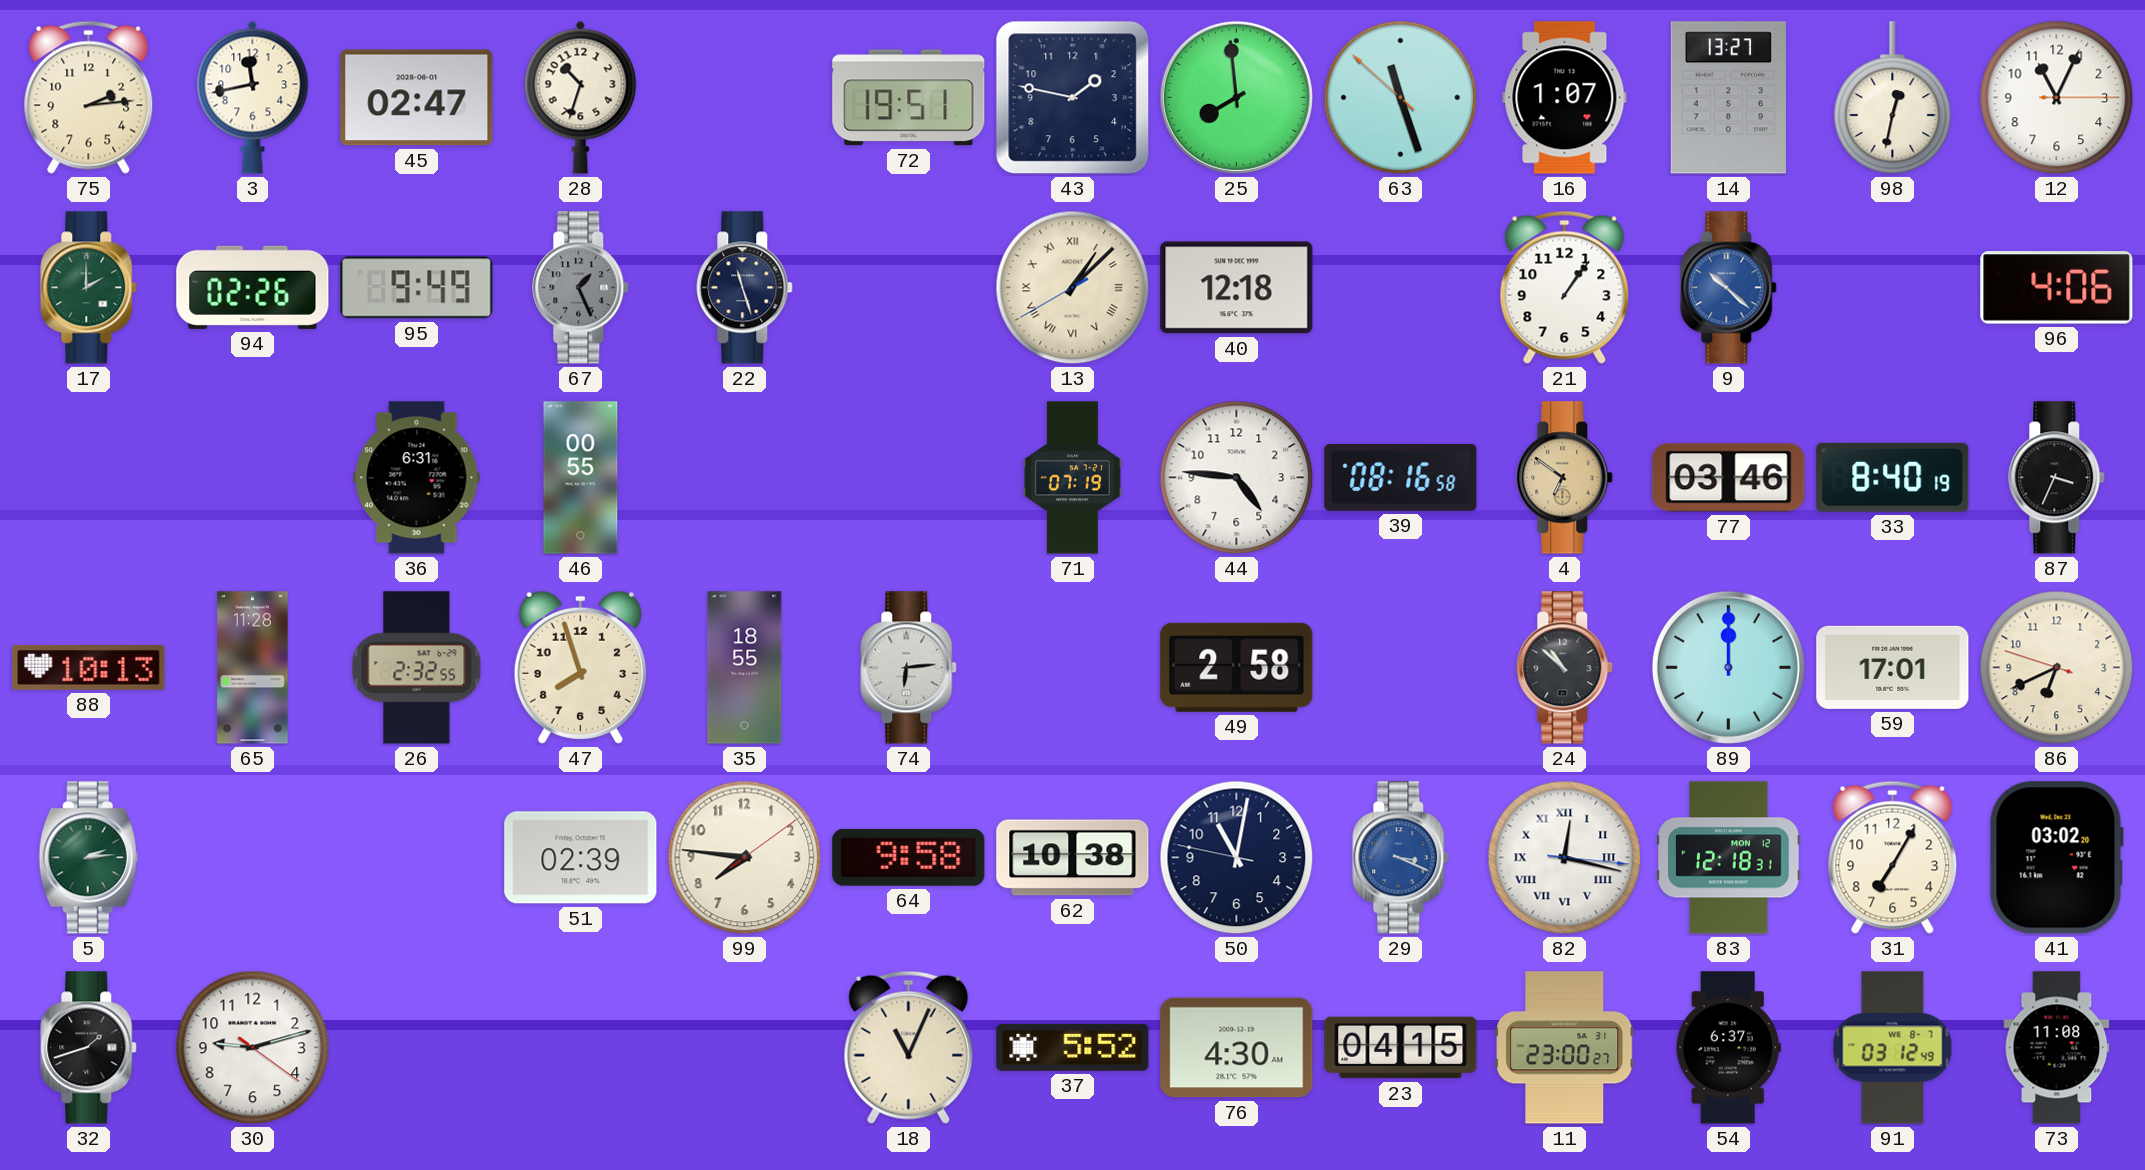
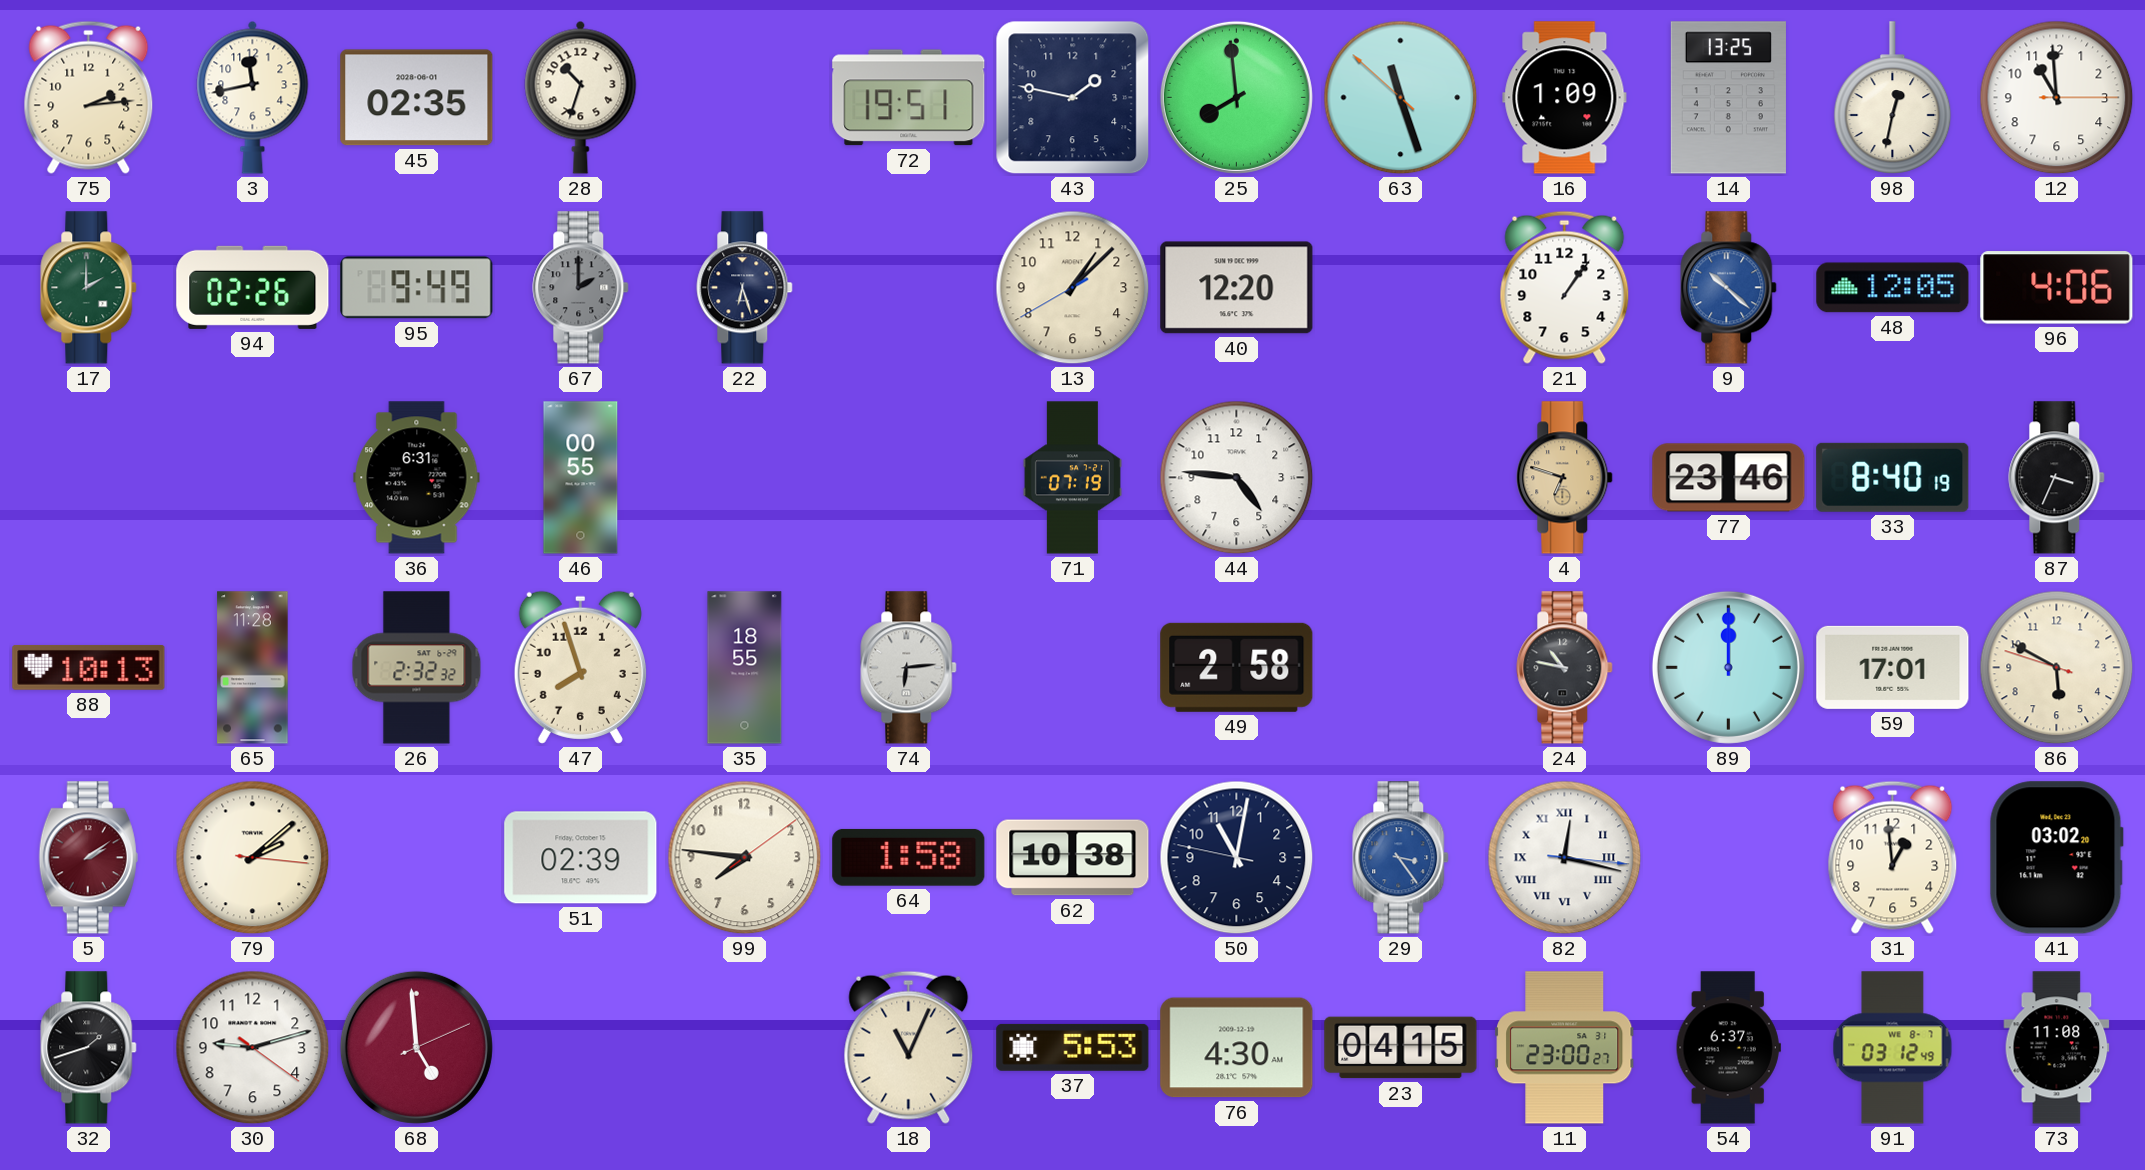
45: 02:47 -> 02:35
16: 1:07 -> 1:09
14: 13:27 -> 13:25
12: 11:04 -> 10:59
67: 1:26 -> 2:00
22: 11:27 -> 6:27
13 numerals: Roman -> Arabic
40: 12:18 -> 12:20
48: none -> 12:05
39: 08:16 -> none
4: 6:51 -> 6:48
77: 03:46 -> 23:46
26: 2:32:55 -> 2:32:32
24: 10:52 -> 10:47
86: 6:40 -> 5:49
5: 2:14 -> 2:09
5 dial: green -> burgundy
79: none -> 2:08
64: 9:58 -> 1:58
29: 3:19 -> 3:24
83: 12:18 -> none
31: 7:05 -> 12:59
68: none -> 4:59
37: 5:52 -> 5:53
